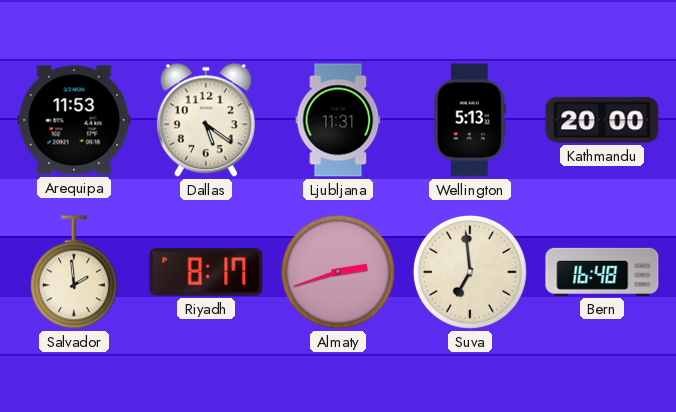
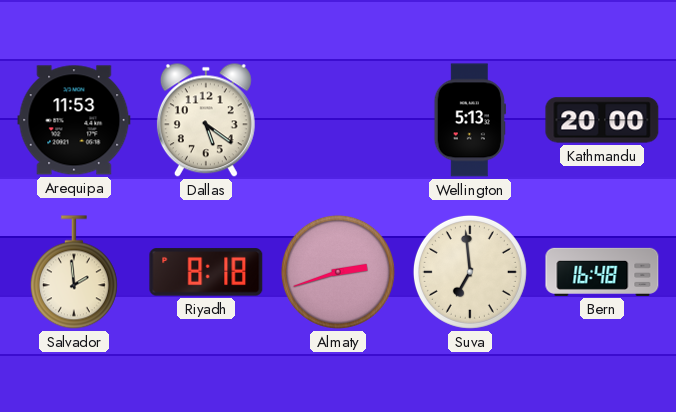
Ljubljana: 11:31 -> none
Riyadh: 8:17 -> 8:18
